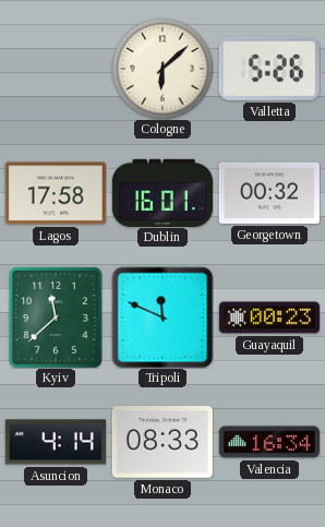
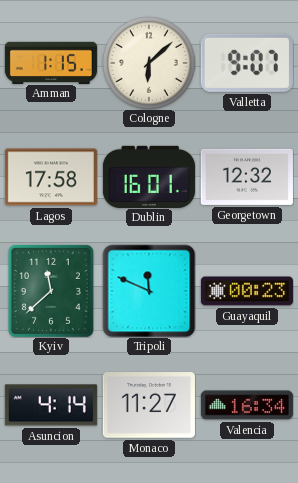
Amman: none -> 1:15
Valletta: 5:26 -> 9:07
Georgetown: 00:32 -> 12:32
Monaco: 08:33 -> 11:27
